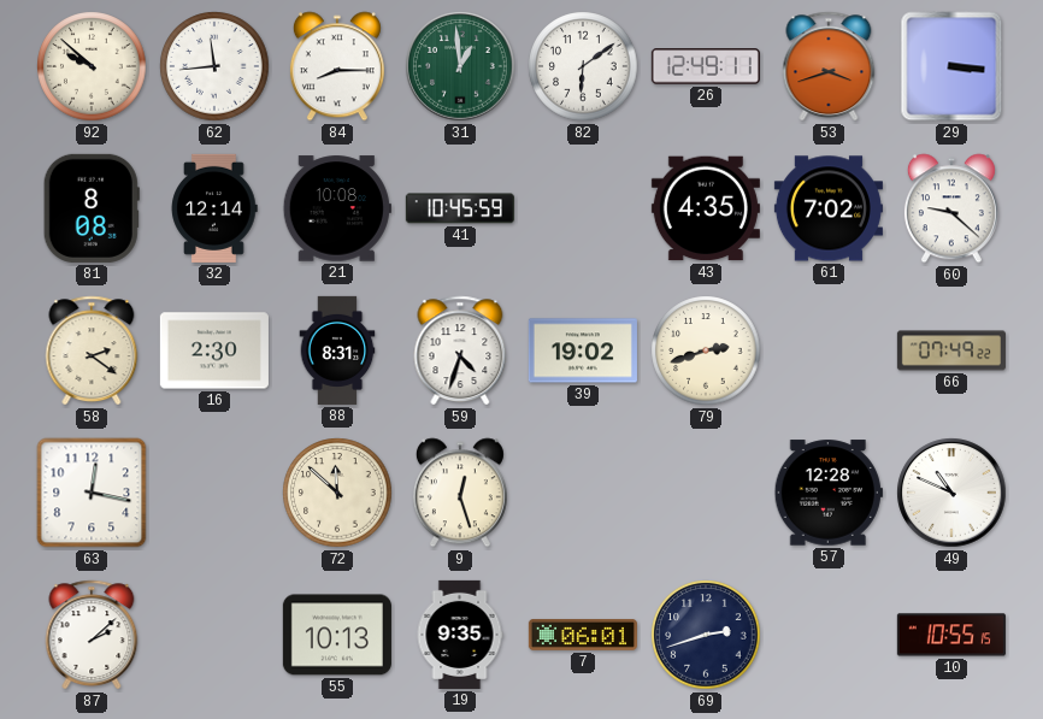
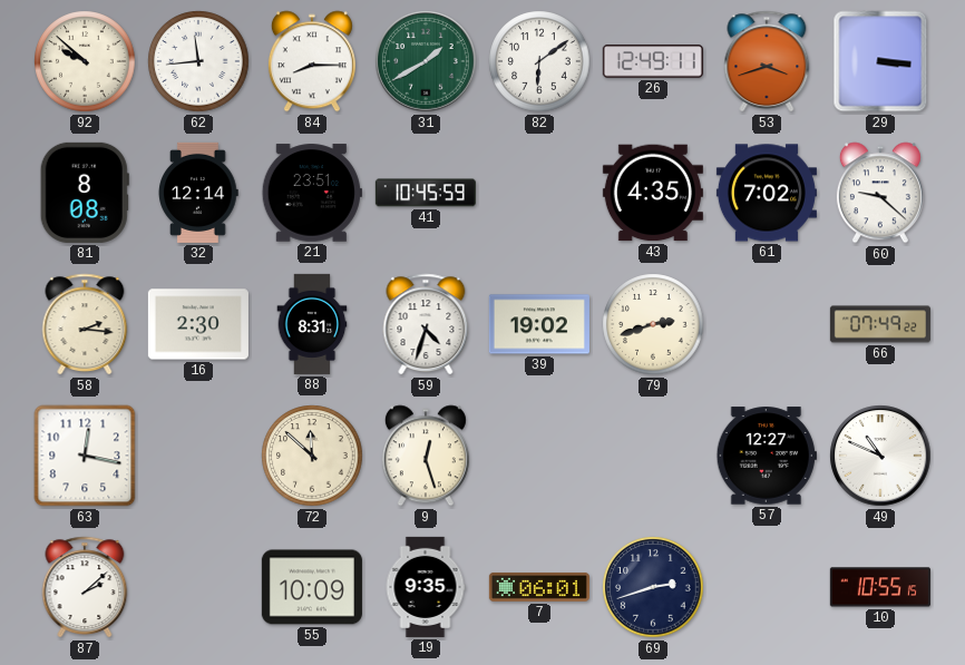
31: 12:59 -> 1:40
21: 10:08 -> 23:51
58: 2:21 -> 2:16
57: 12:28 -> 12:27
55: 10:13 -> 10:09
